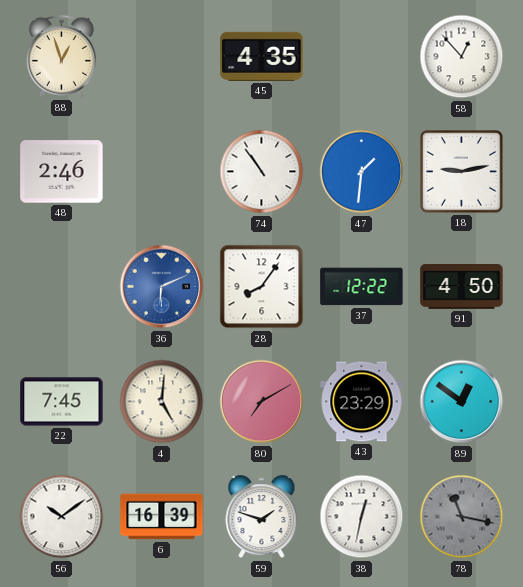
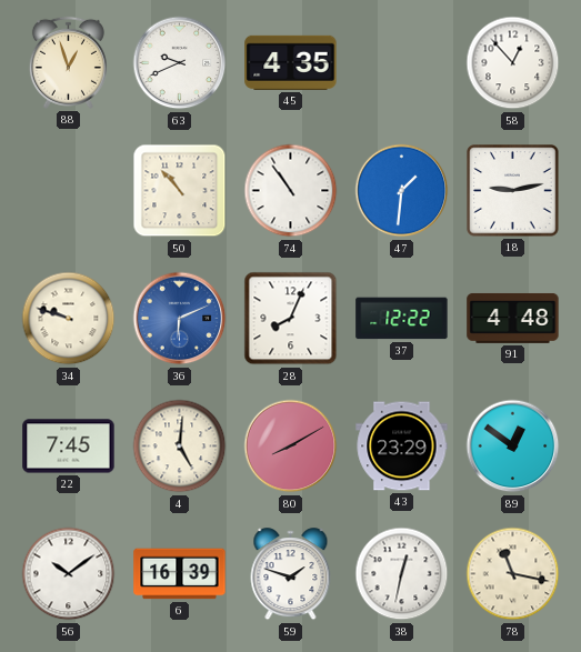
63: none -> 9:41
48: 2:46 -> none
50: none -> 10:53
34: none -> 9:48
28: 8:06 -> 8:04
91: 4:50 -> 4:48
80: 7:10 -> 8:10
78 dial: grey -> cream
